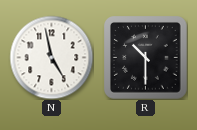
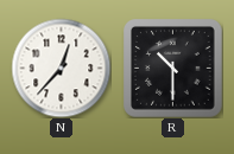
N: 4:58 -> 12:37
